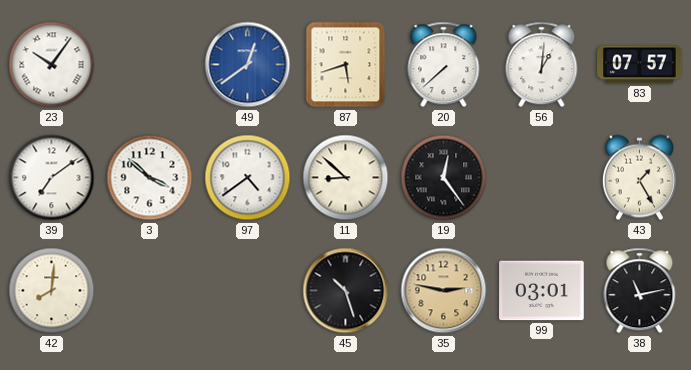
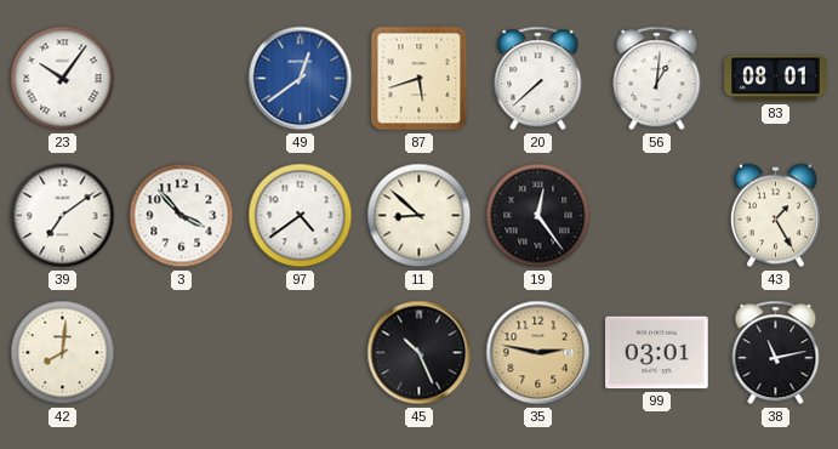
83: 07:57 -> 08:01
3: 3:52 -> 3:53
45: 10:27 -> 10:26
